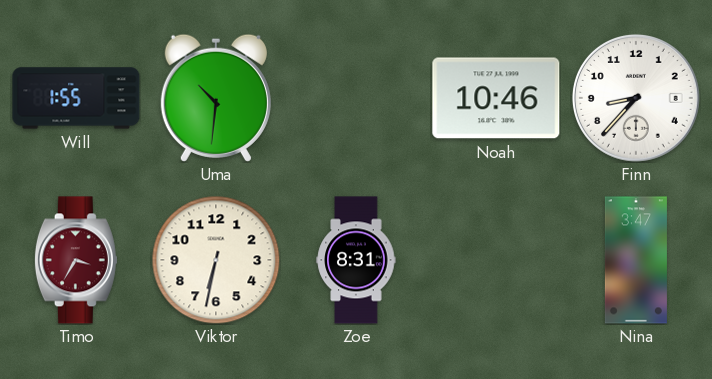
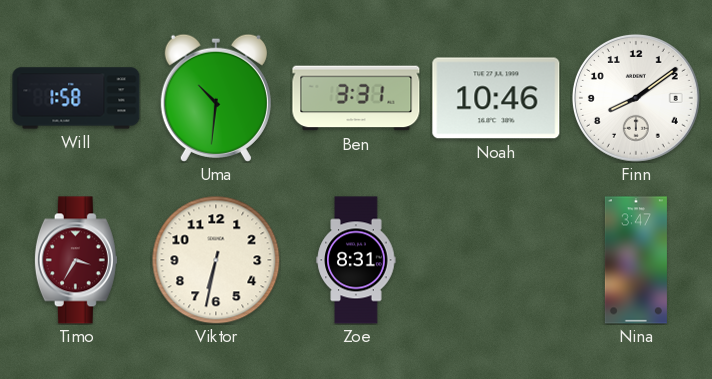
Will: 1:55 -> 1:58
Ben: none -> 3:31
Finn: 8:37 -> 8:09
